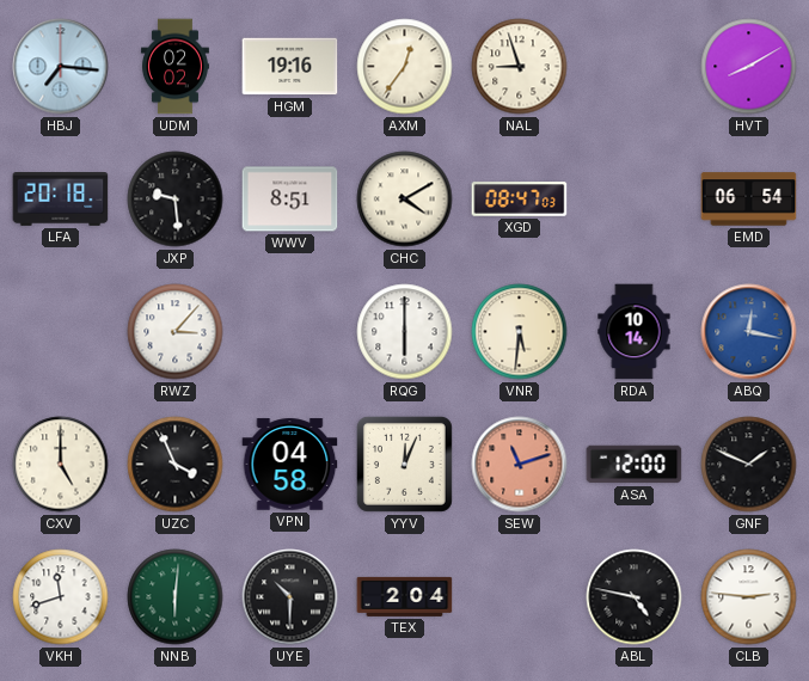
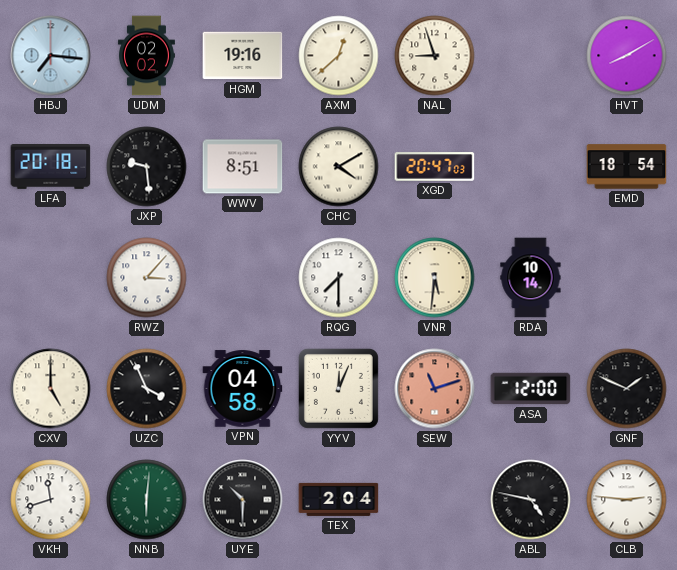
AXM: 12:36 -> 12:38
XGD: 08:47 -> 20:47
EMD: 06:54 -> 18:54
RQG: 6:00 -> 7:30
ABQ: 12:17 -> none
